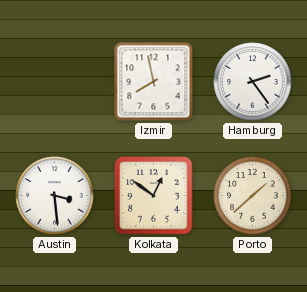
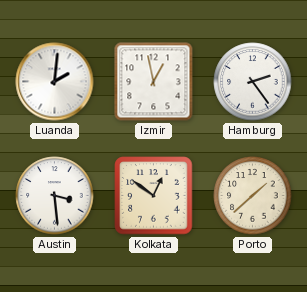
Luanda: none -> 2:01
Izmir: 7:58 -> 12:58
